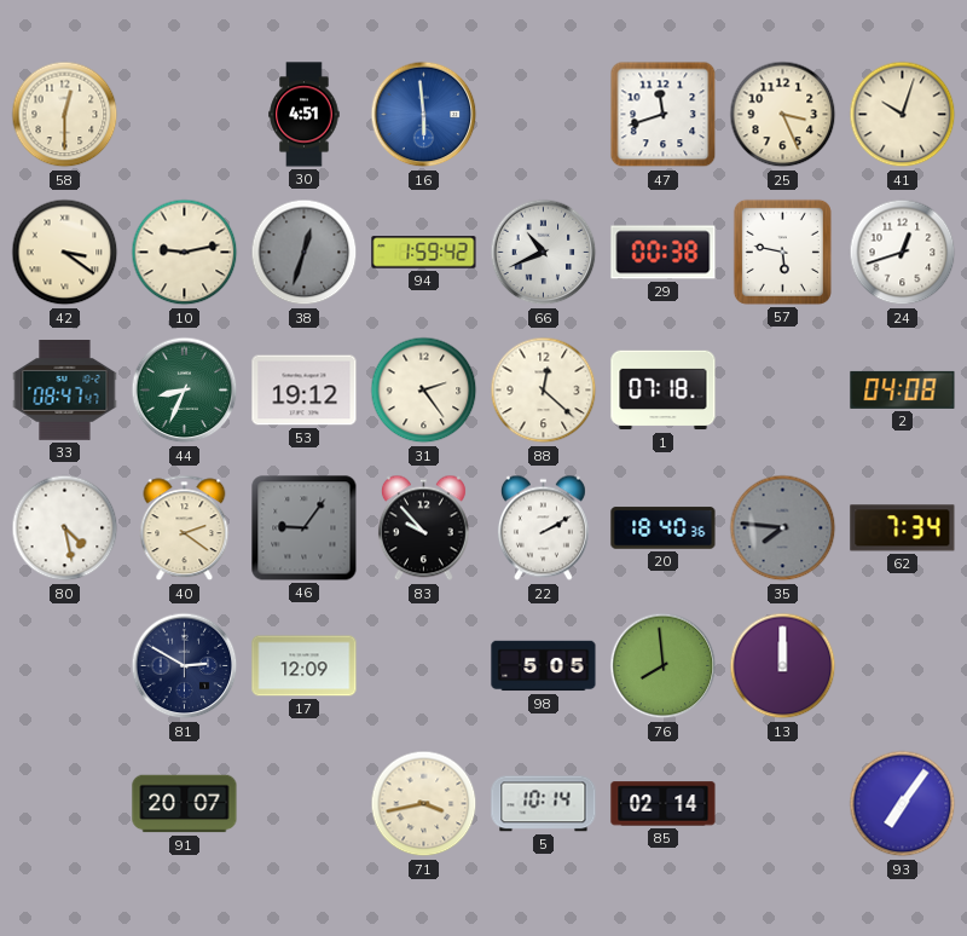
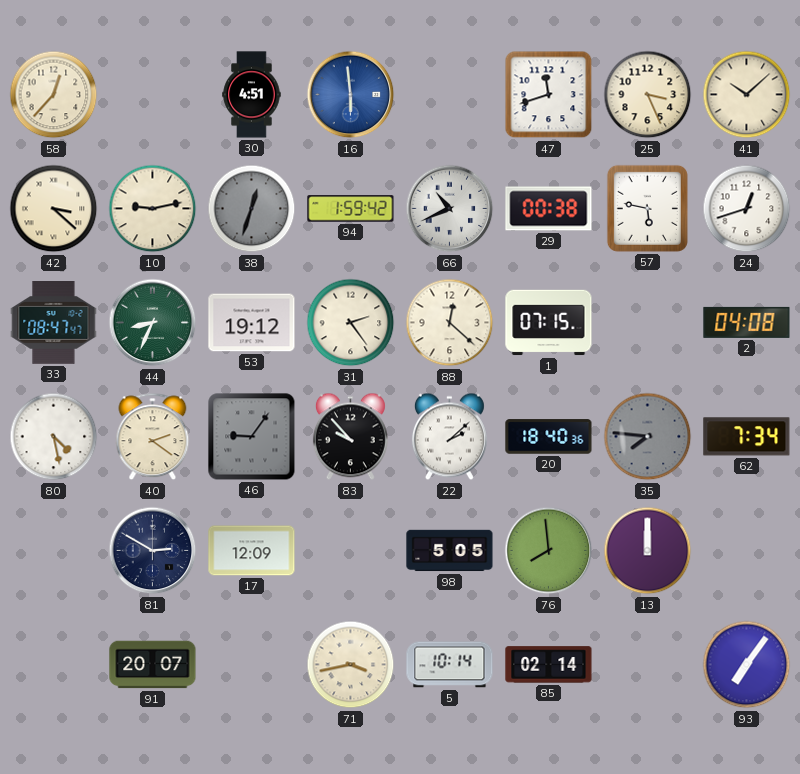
58: 12:30 -> 12:37
41: 10:03 -> 10:08
42: 3:21 -> 3:22
1: 07:18 -> 07:15
22: 2:10 -> 2:08
